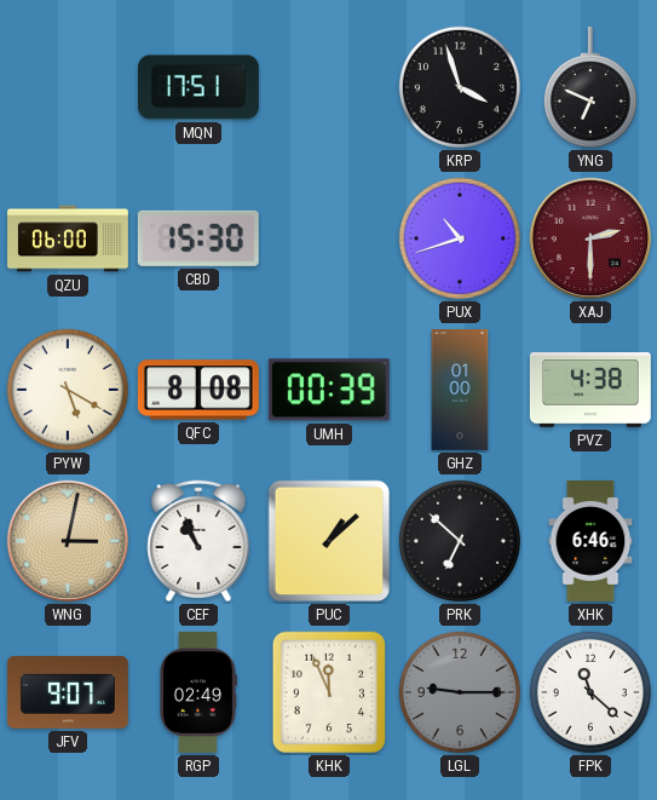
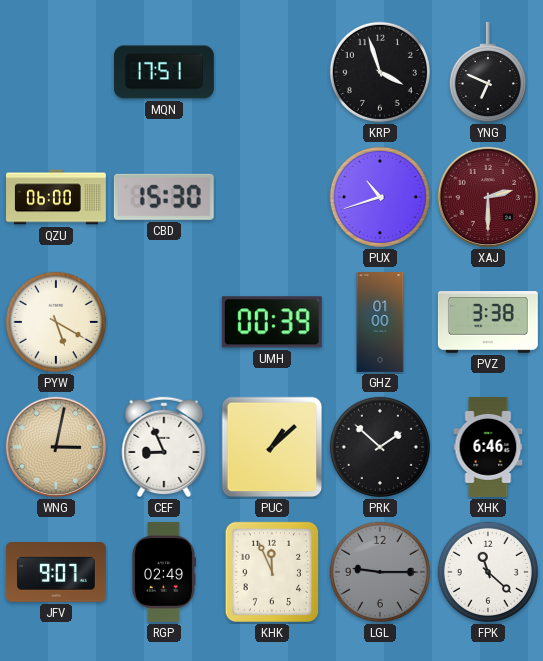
QFC: 8:08 -> none
PVZ: 4:38 -> 3:38
CEF: 10:56 -> 8:56
PRK: 6:52 -> 1:52
